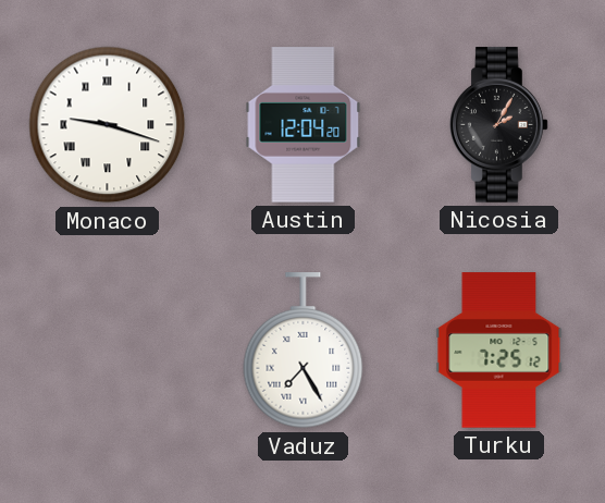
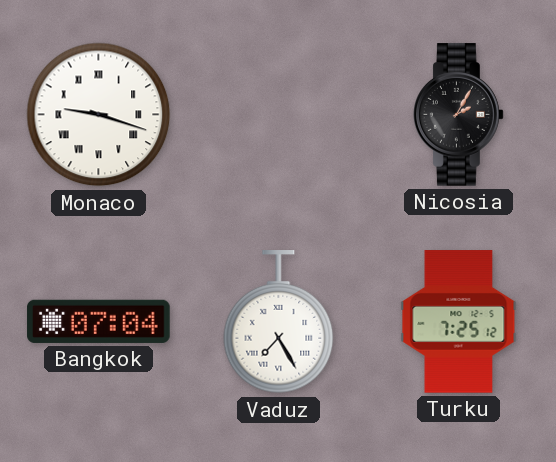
Austin: 12:04 -> none
Bangkok: none -> 07:04
